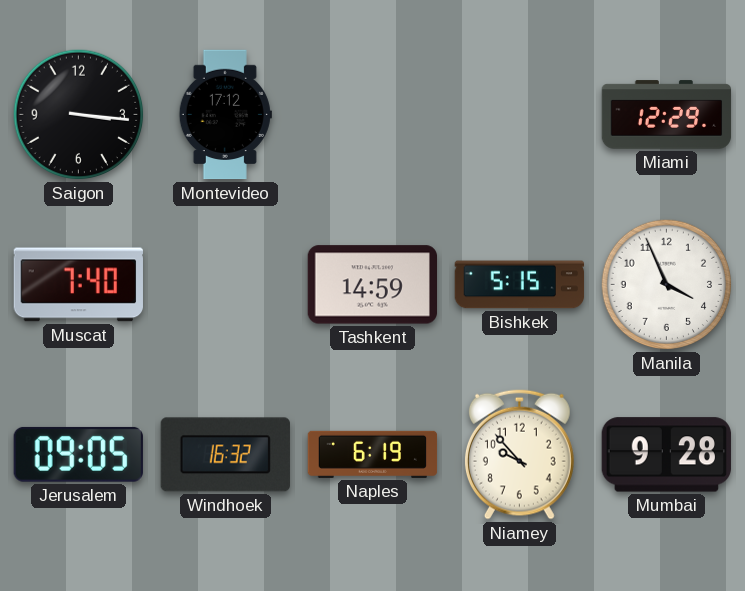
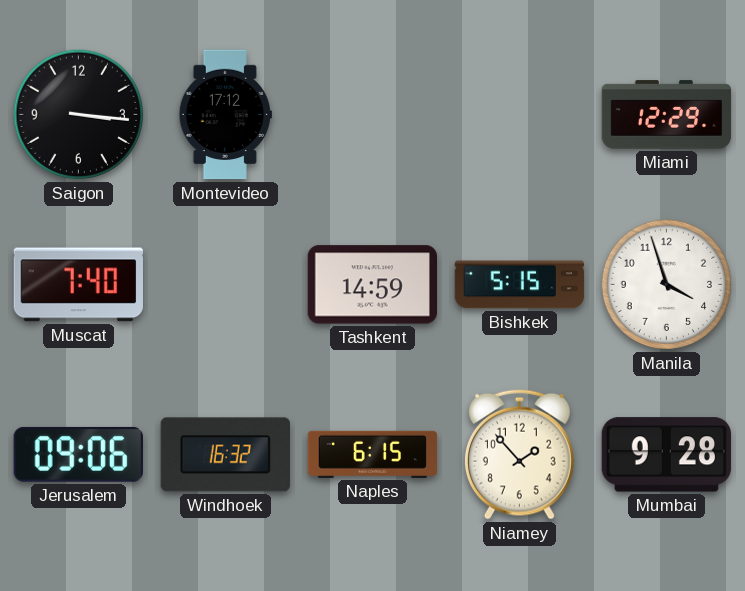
Manila: 3:56 -> 3:57
Jerusalem: 09:05 -> 09:06
Naples: 6:19 -> 6:15
Niamey: 9:53 -> 1:53
